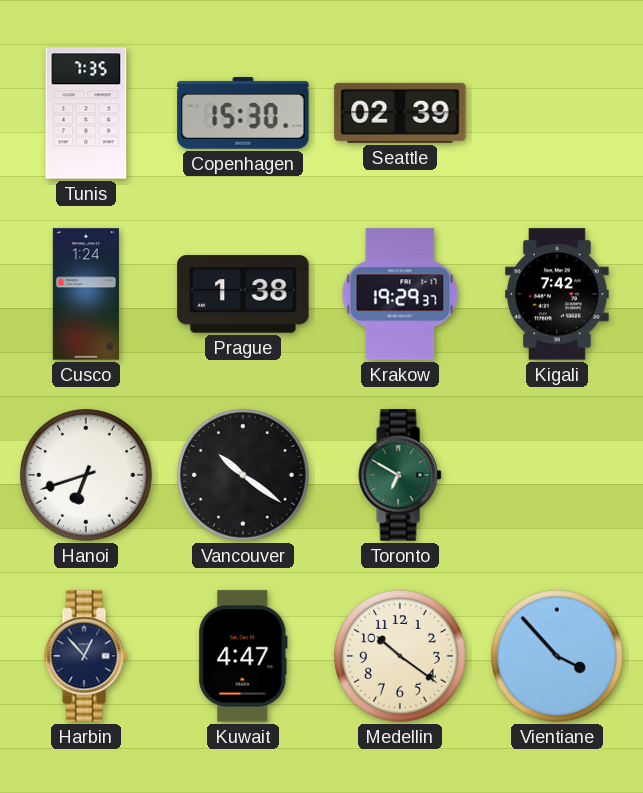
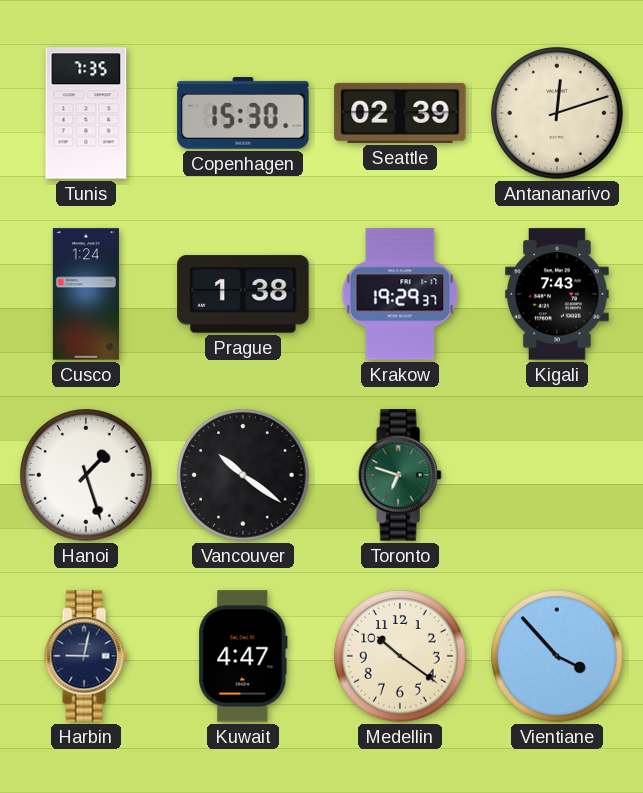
Antananarivo: none -> 12:12
Kigali: 7:42 -> 7:43
Hanoi: 6:42 -> 1:27
Toronto: 6:50 -> 6:48
Harbin: 12:53 -> 9:02
